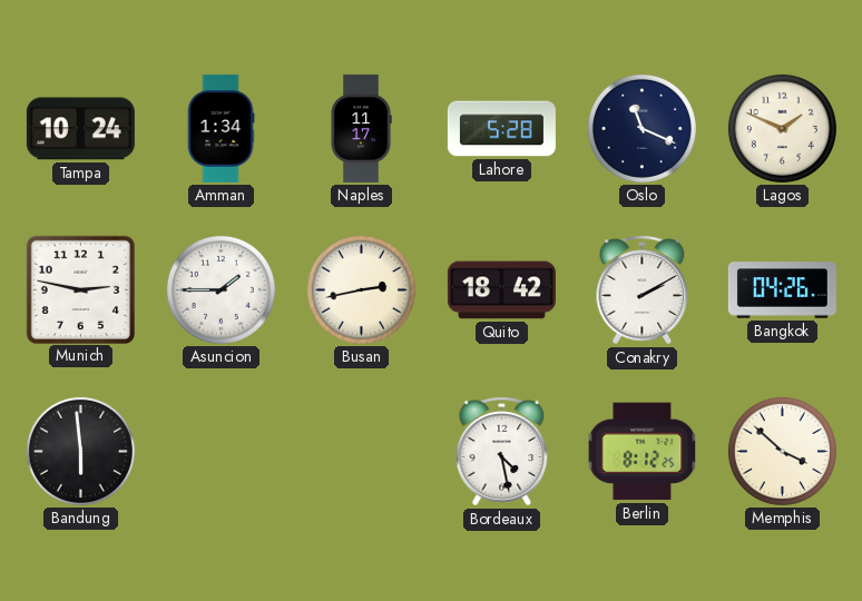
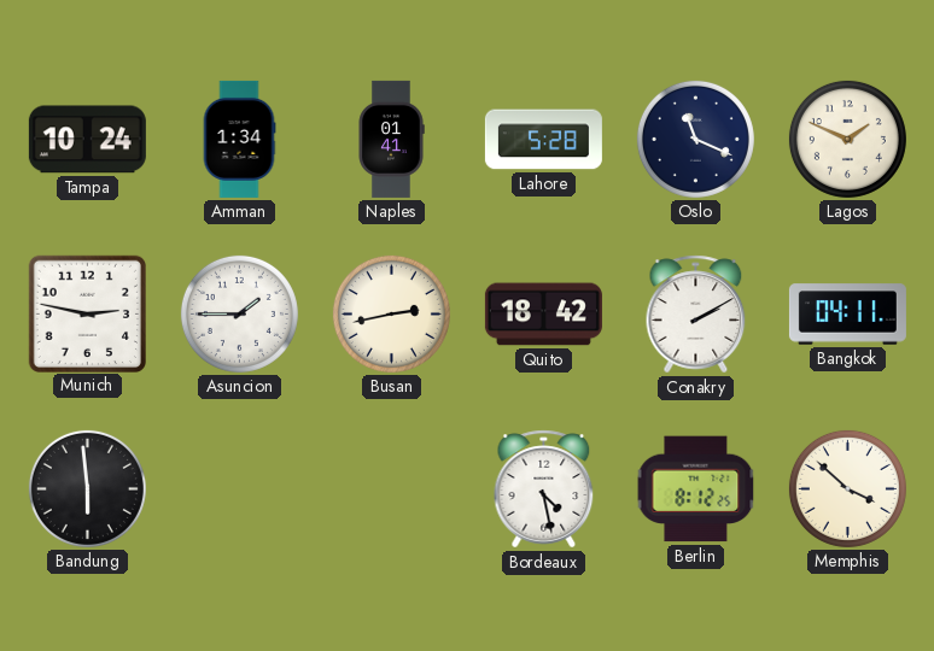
Naples: 11:17 -> 01:41
Bangkok: 04:26 -> 04:11
